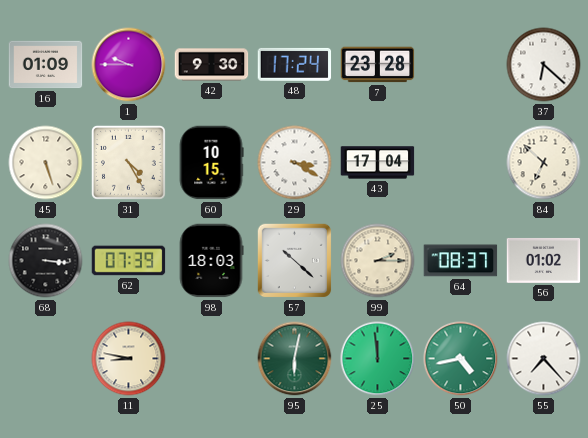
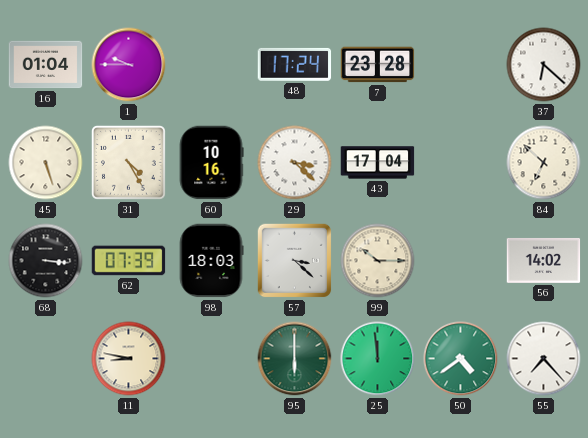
16: 01:09 -> 01:04
42: 9:30 -> none
60: 10:15 -> 10:16
29: 3:20 -> 3:22
57: 10:22 -> 3:22
99: 2:15 -> 10:15
64: 08:37 -> none
56: 01:02 -> 14:02
95: 6:02 -> 6:00
50: 4:43 -> 4:39
